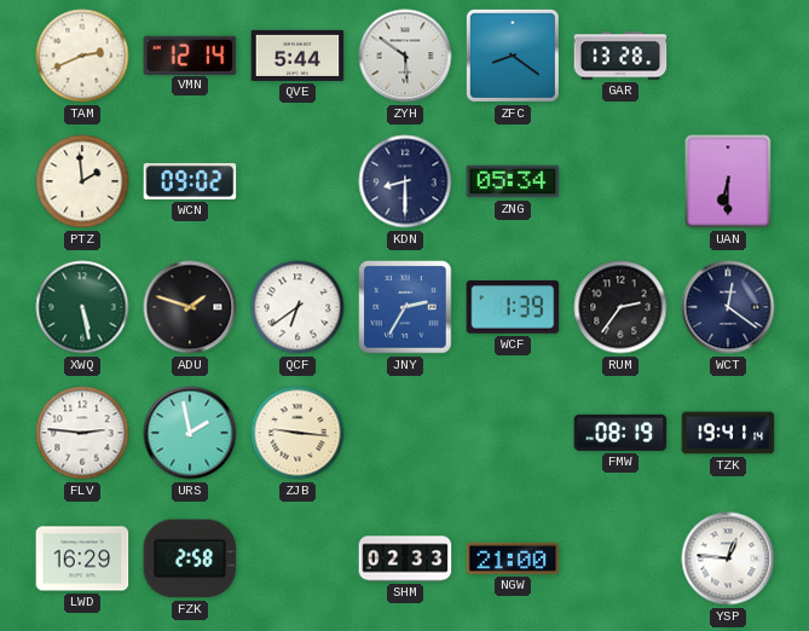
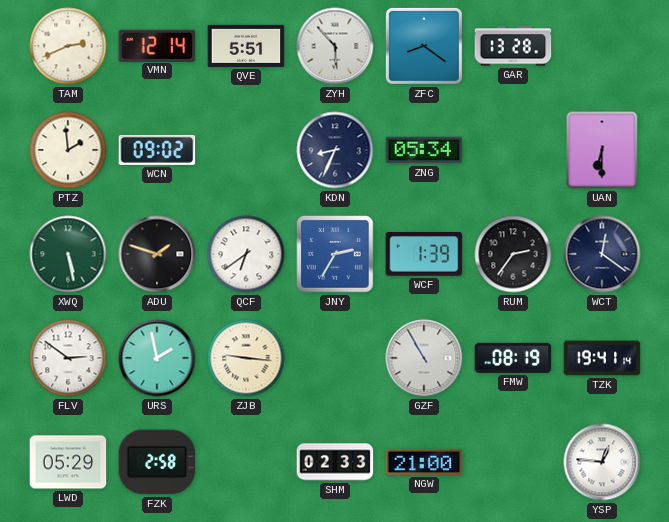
QVE: 5:44 -> 5:51
ZYH: 5:51 -> 5:53
KDN: 8:30 -> 8:34
FLV: 2:46 -> 2:51
GZF: none -> 10:55
LWD: 16:29 -> 05:29
